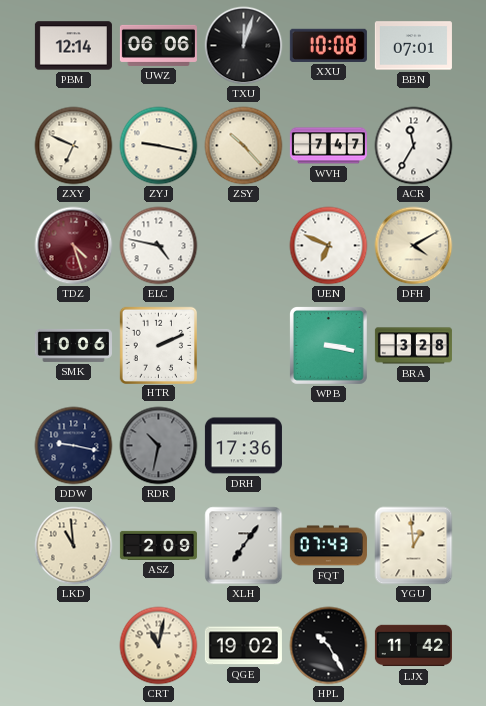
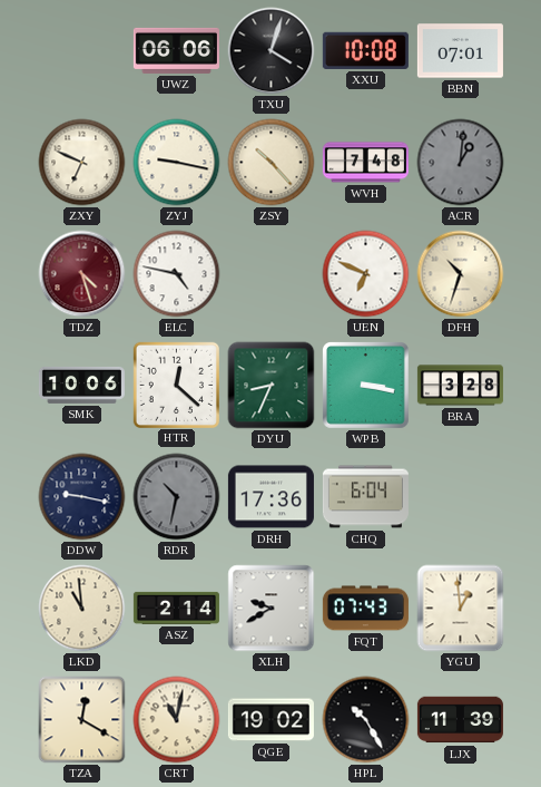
PBM: 12:14 -> none
TXU: 12:03 -> 4:03
WVH: 7:47 -> 7:48
ACR: 11:35 -> 1:01
ACR dial: white -> grey
DFH: 4:10 -> 10:33
HTR: 2:11 -> 12:22
DYU: none -> 8:34
CHQ: none -> 6:04
ASZ: 2:09 -> 2:14
XLH: 7:06 -> 9:40
TZA: none -> 12:20
LJX: 11:42 -> 11:39
